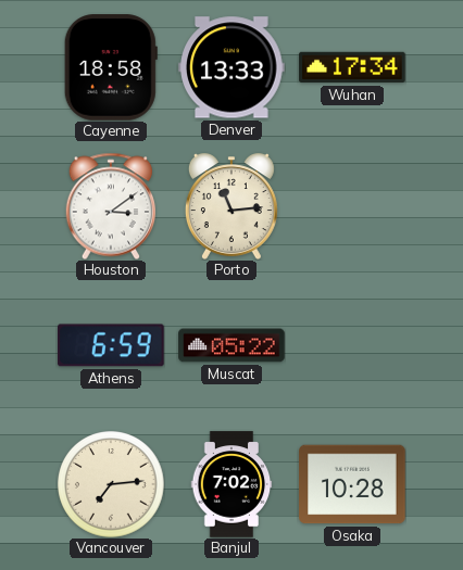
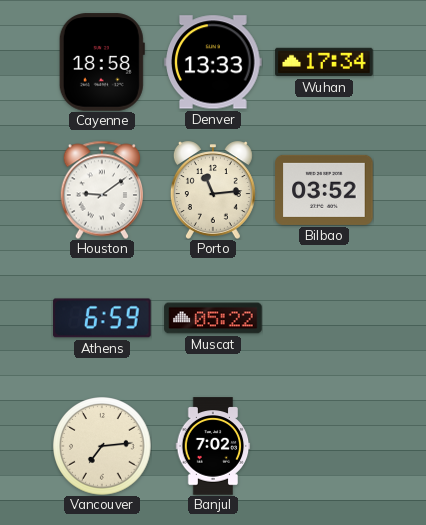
Houston: 3:09 -> 9:09
Bilbao: none -> 03:52
Osaka: 10:28 -> none
